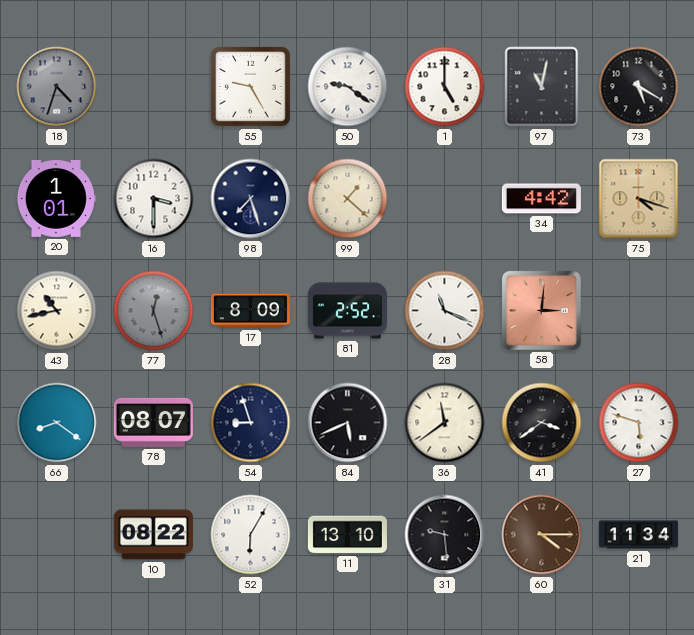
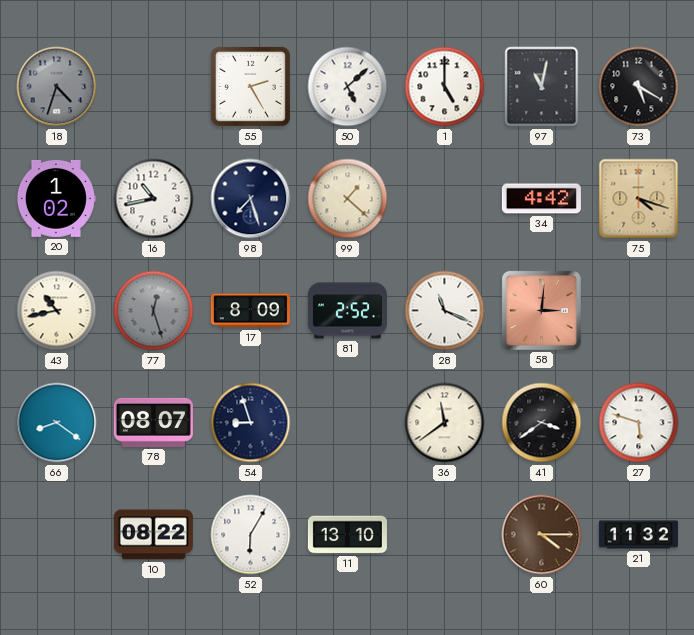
55: 9:25 -> 2:25
50: 9:21 -> 5:08
20: 1:01 -> 1:02
16: 3:30 -> 10:43
84: 5:41 -> none
31: 9:29 -> none
21: 11:34 -> 11:32
